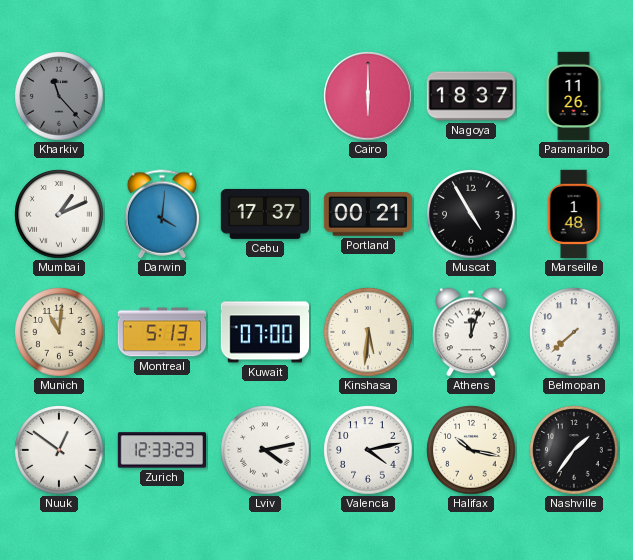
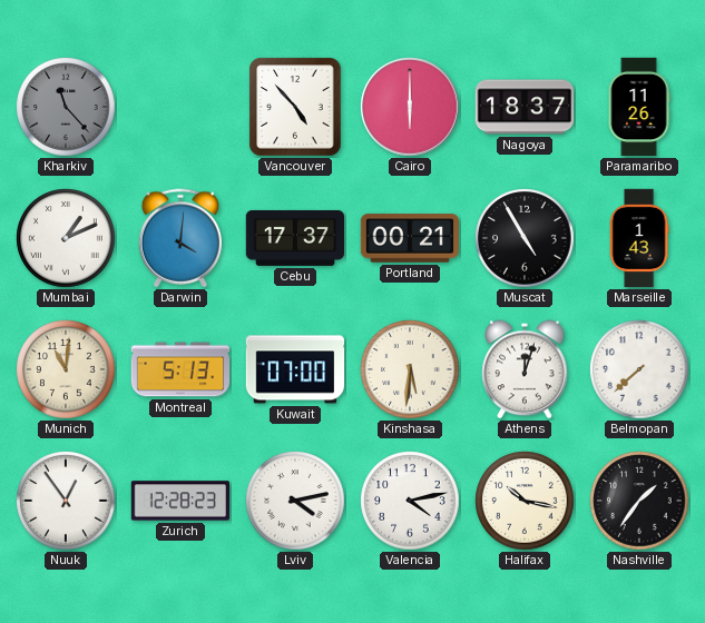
Vancouver: none -> 4:53
Marseille: 1:48 -> 1:43
Nuuk: 12:51 -> 12:54
Zurich: 12:33 -> 12:28
